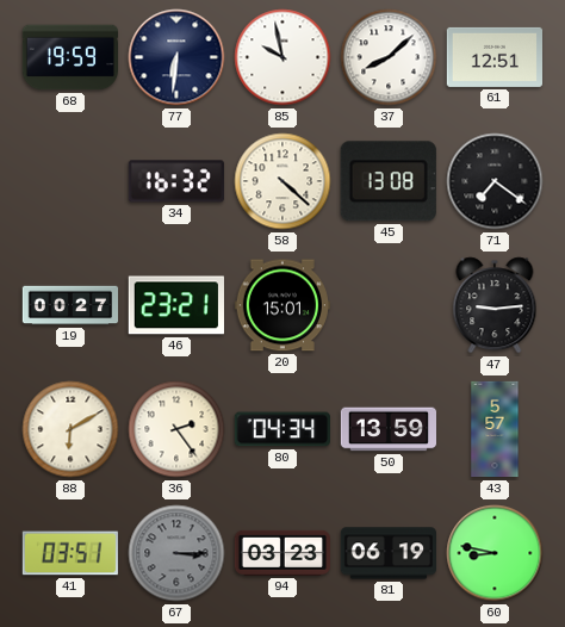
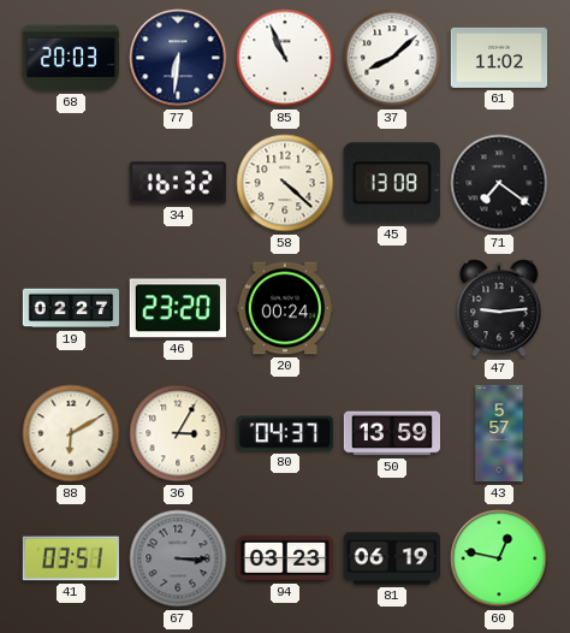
68: 19:59 -> 20:03
85: 9:58 -> 10:56
61: 12:51 -> 11:02
19: 00:27 -> 02:27
46: 23:21 -> 23:20
20: 15:01 -> 00:24
36: 2:24 -> 3:05
80: 04:34 -> 04:37
60: 8:47 -> 12:47
